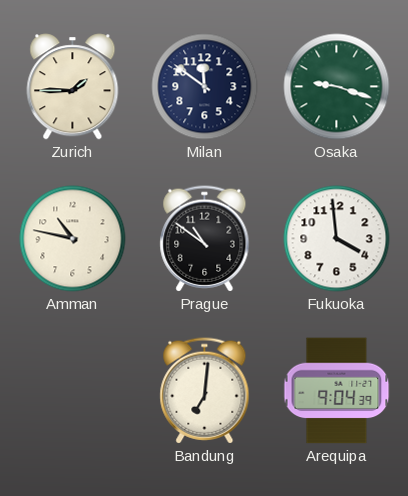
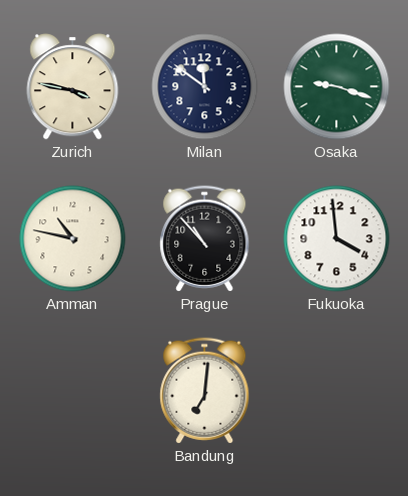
Zurich: 1:45 -> 3:47
Prague: 10:51 -> 10:53
Arequipa: 9:04 -> none
